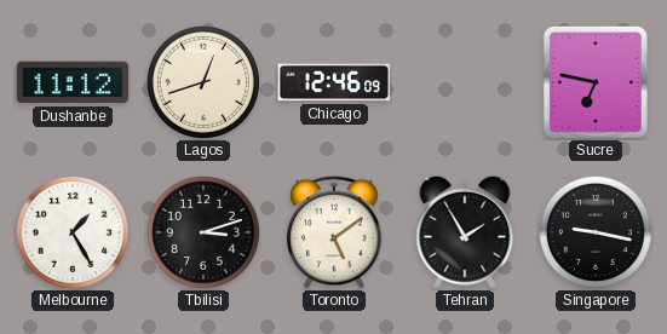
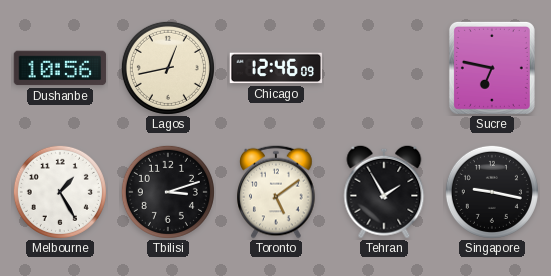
Dushanbe: 11:12 -> 10:56
Lagos: 12:42 -> 12:43
